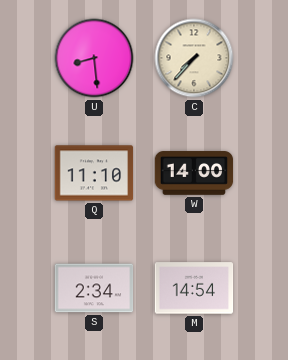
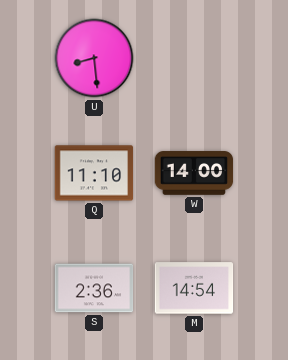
C: 7:37 -> none
S: 2:34 -> 2:36
